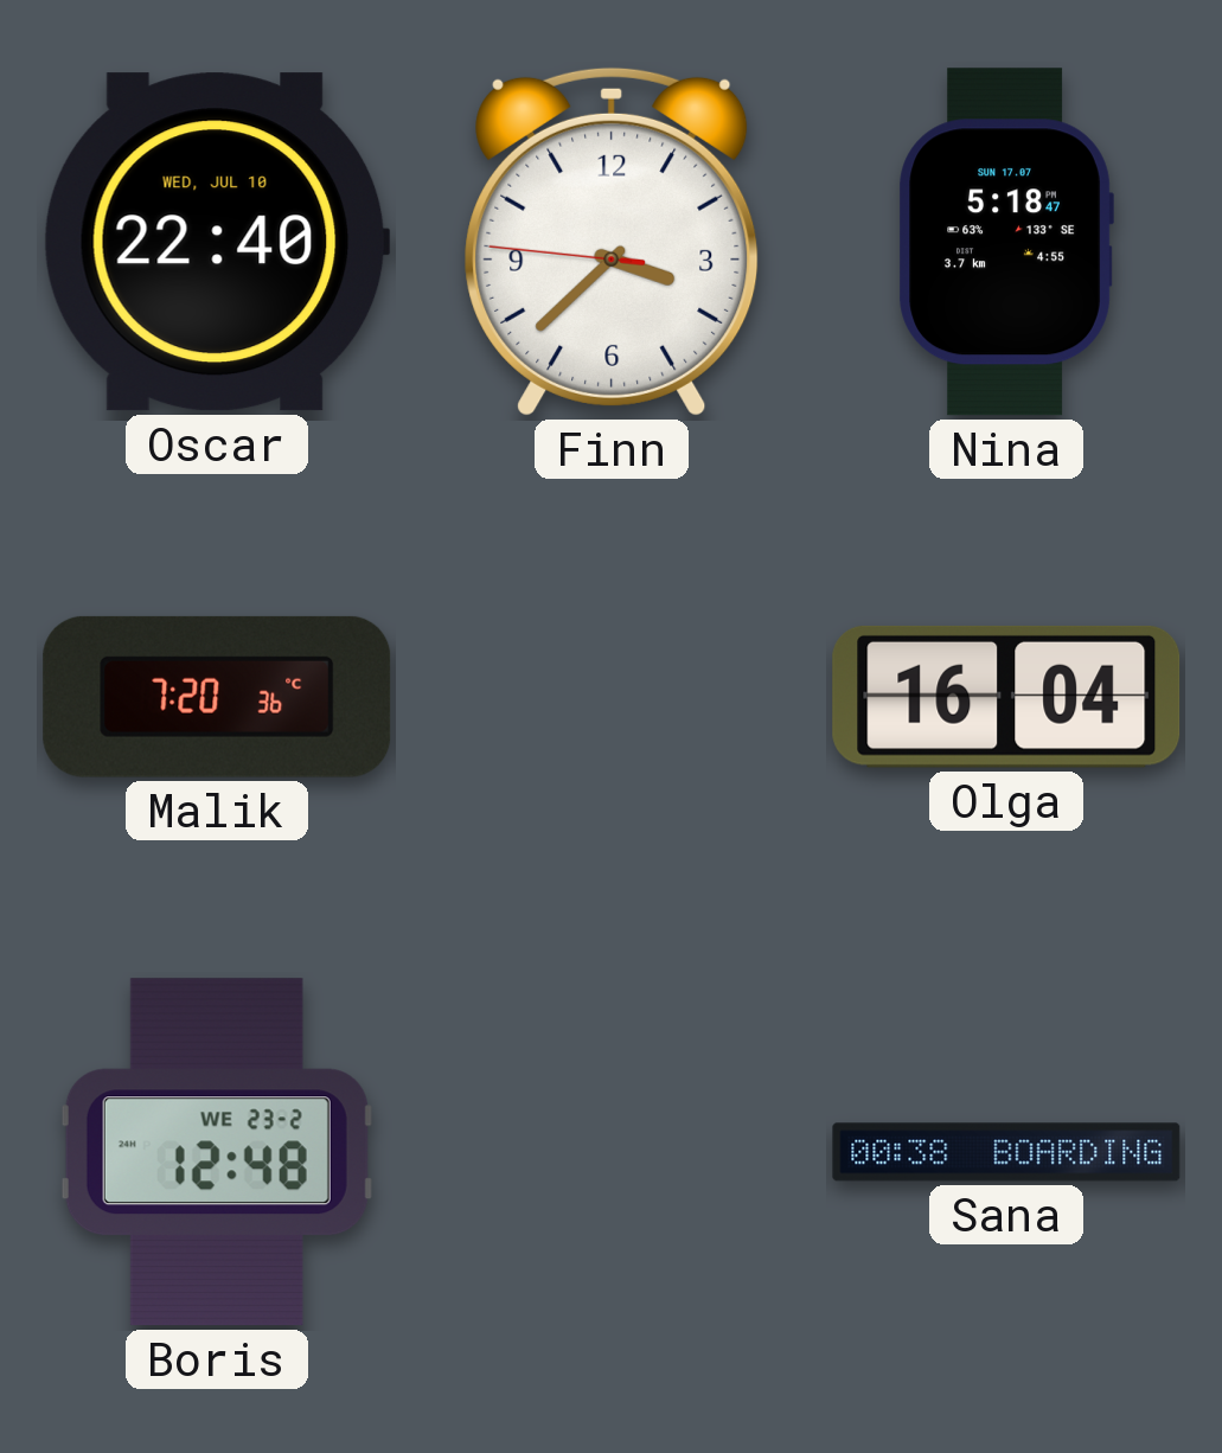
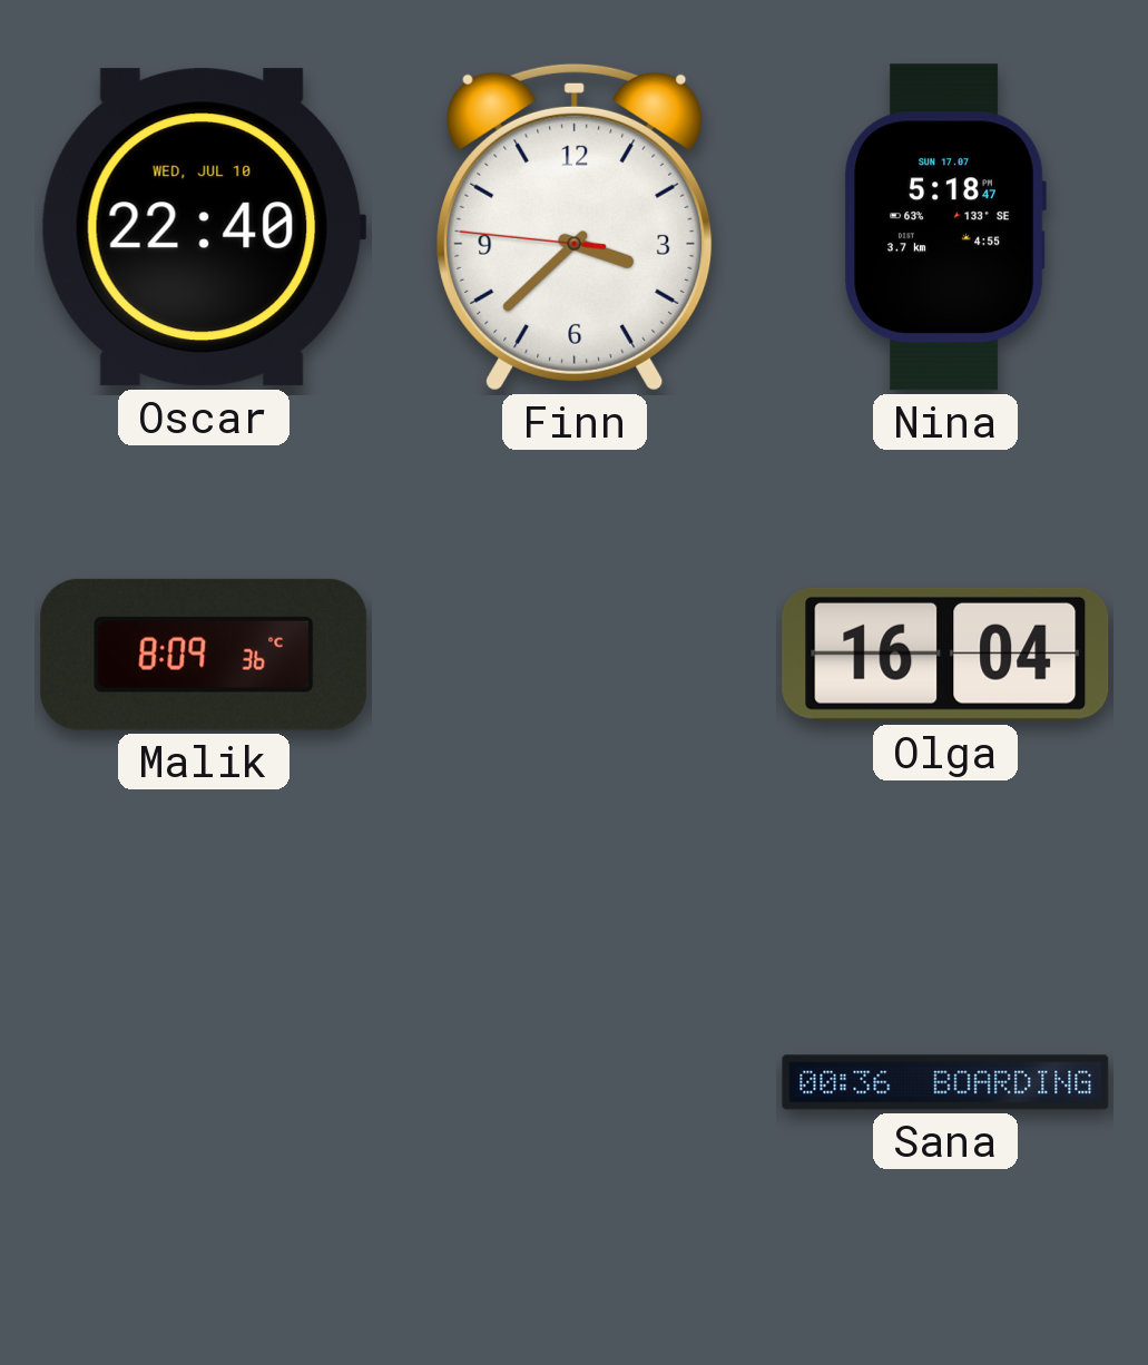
Malik: 7:20 -> 8:09
Boris: 12:48 -> none
Sana: 00:38 -> 00:36
